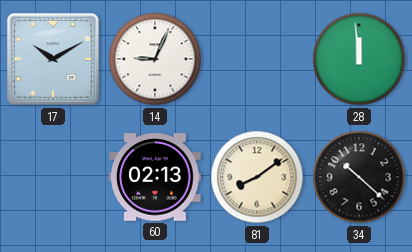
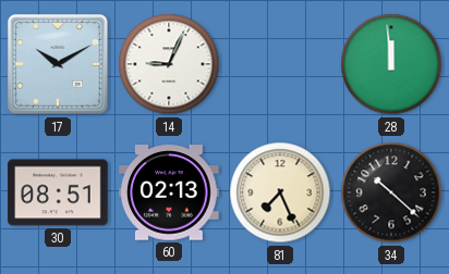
30: none -> 08:51
81: 8:09 -> 7:26
